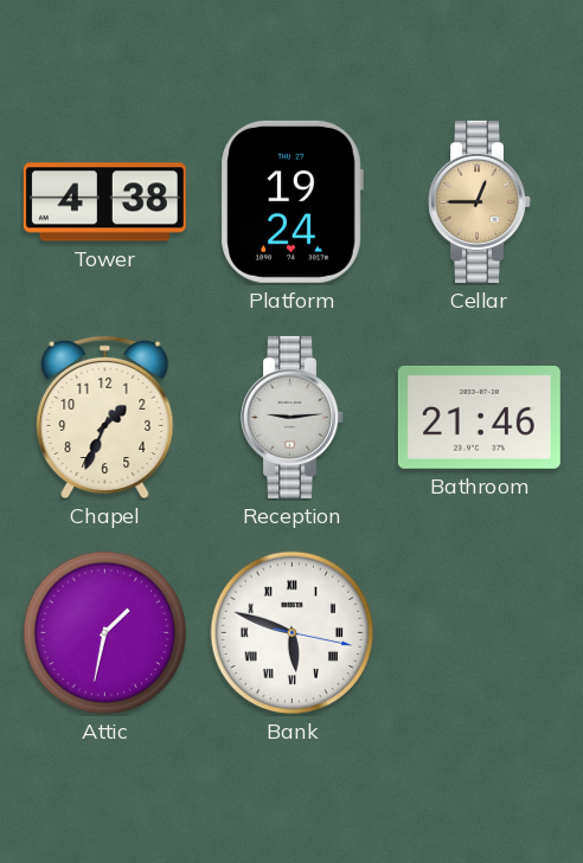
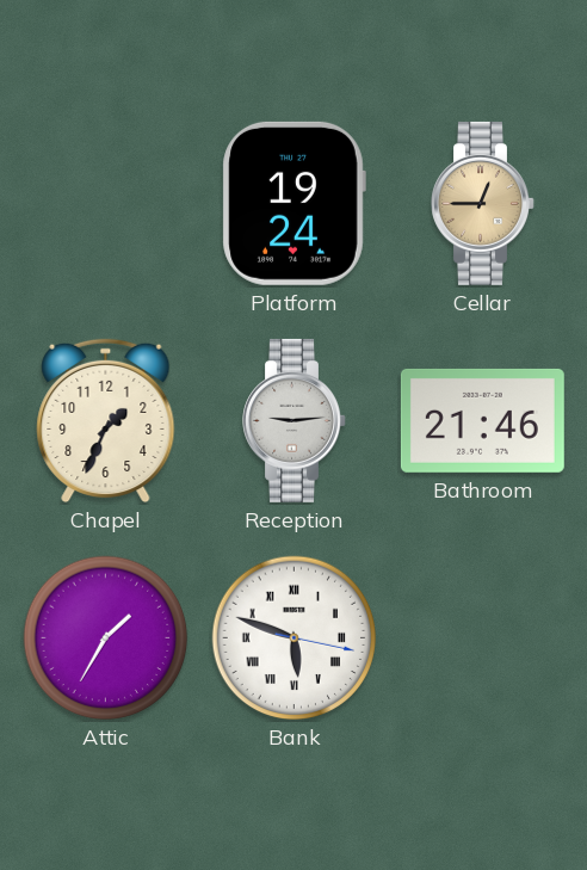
Tower: 4:38 -> none
Attic: 1:32 -> 1:35
